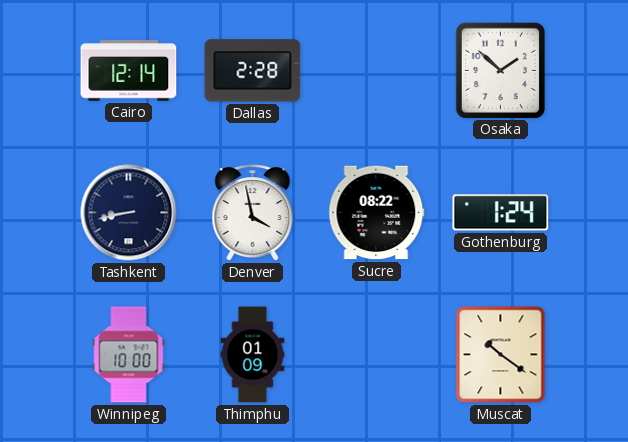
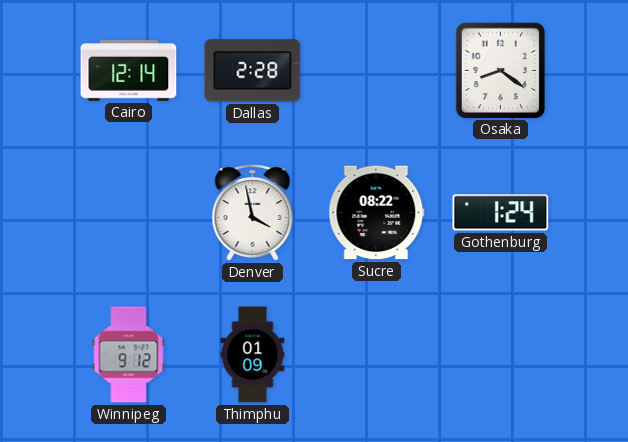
Osaka: 1:52 -> 8:21
Tashkent: 8:43 -> none
Winnipeg: 10:00 -> 9:12
Muscat: 10:21 -> none
